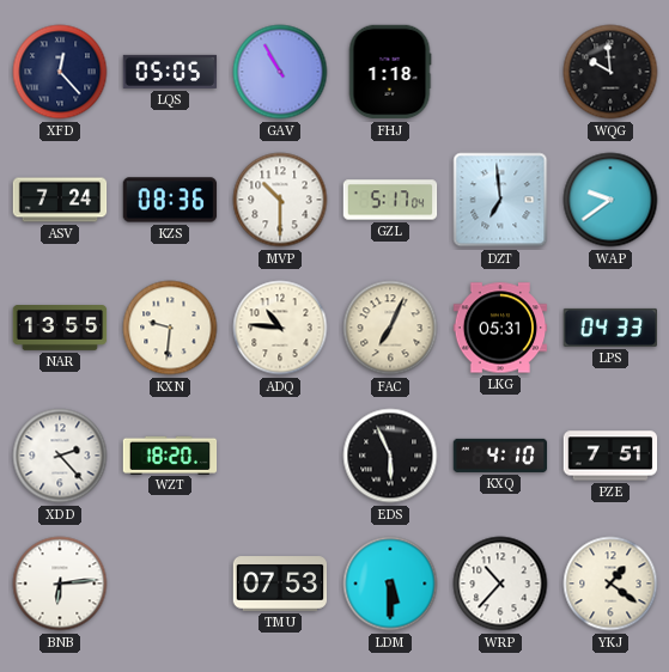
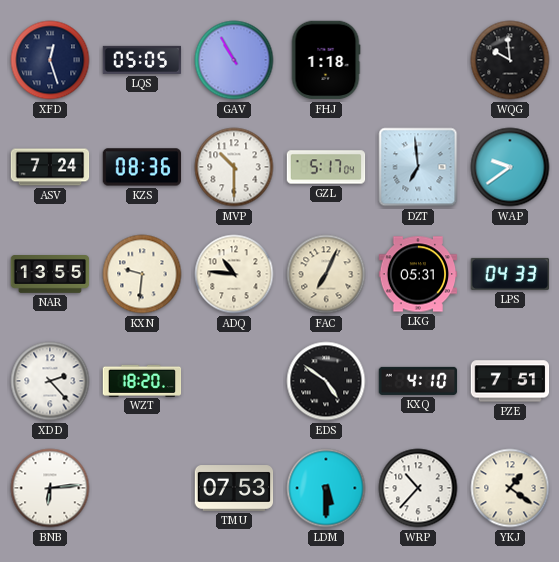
XFD: 12:23 -> 12:27
EDS: 5:56 -> 4:51
